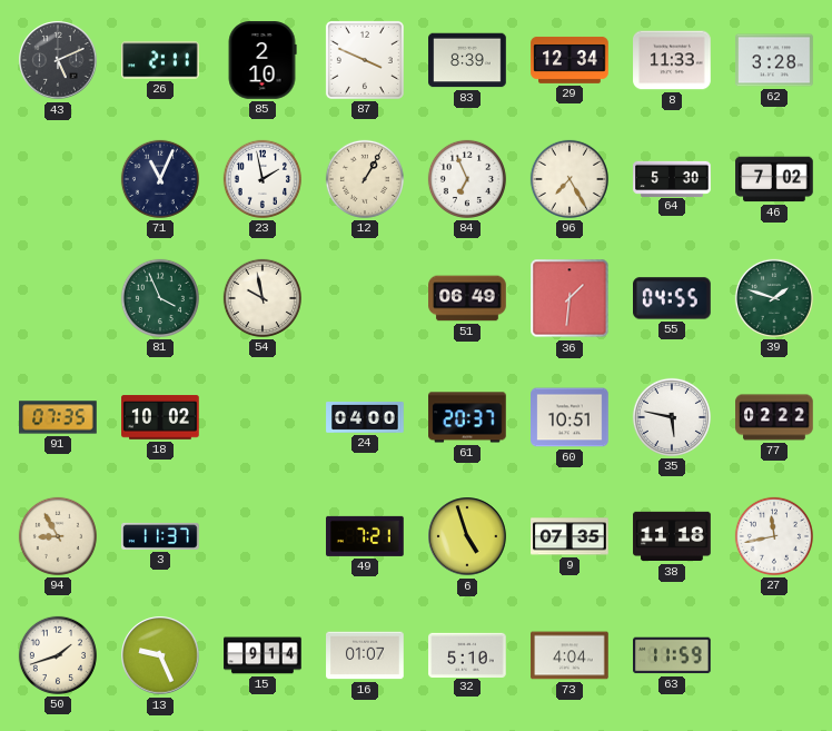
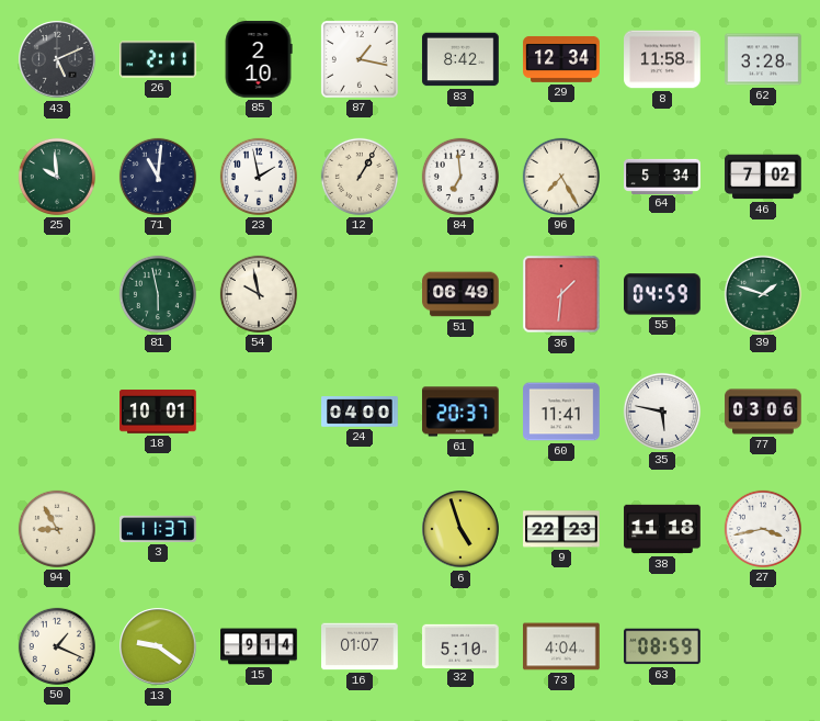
87: 3:49 -> 1:17
83: 8:39 -> 8:42
8: 11:33 -> 11:58
25: none -> 9:59
71: 11:04 -> 11:01
84: 6:56 -> 6:59
64: 5:30 -> 5:34
81: 3:56 -> 5:58
55: 04:55 -> 04:59
91: 07:35 -> none
18: 10:02 -> 10:01
60: 10:51 -> 11:41
77: 02:22 -> 03:06
49: 7:21 -> none
9: 07:35 -> 22:23
27: 11:43 -> 3:43
50: 1:42 -> 1:19
13: 9:26 -> 9:21
63: 11:59 -> 08:59
